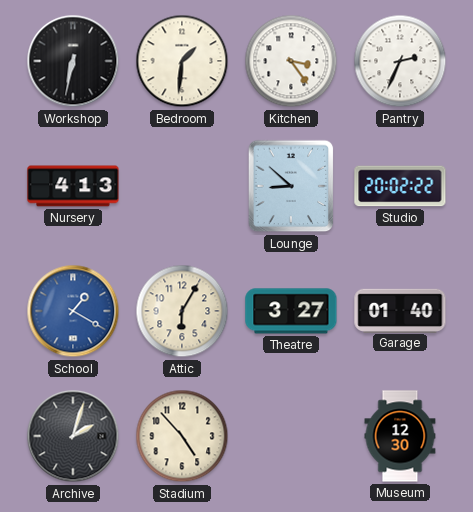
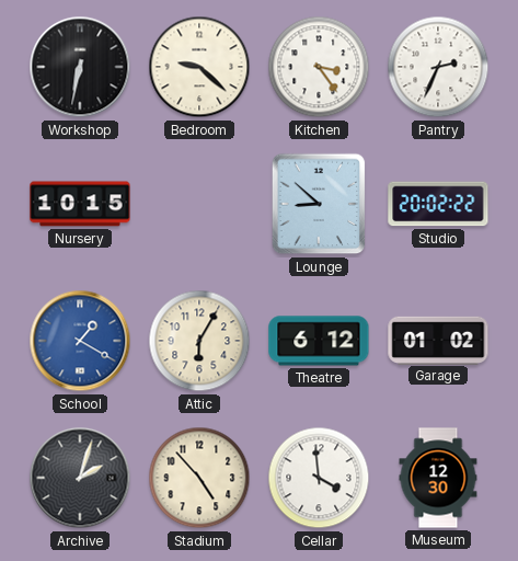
Bedroom: 1:31 -> 9:22
Nursery: 4:13 -> 10:15
Theatre: 3:27 -> 6:12
Garage: 01:40 -> 01:02
Cellar: none -> 3:59
